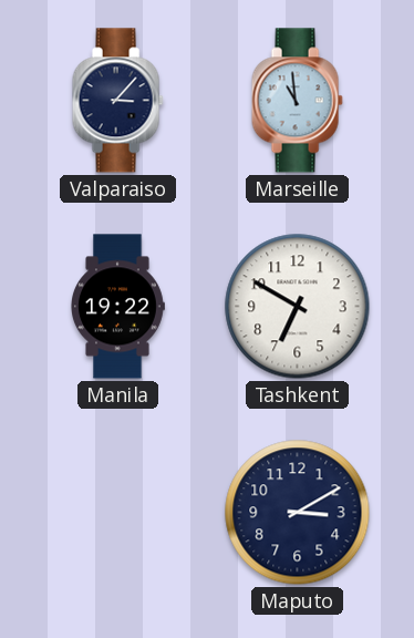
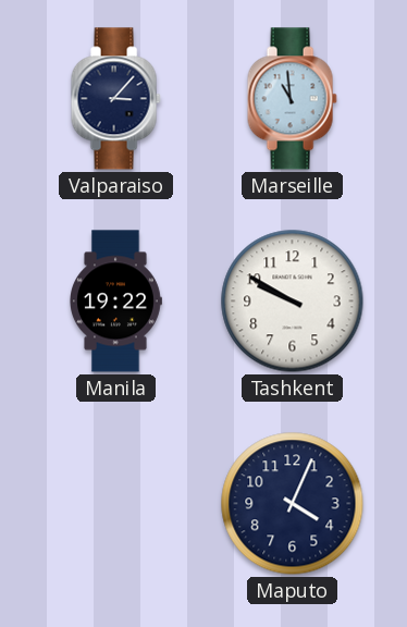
Tashkent: 6:50 -> 9:50
Maputo: 3:10 -> 4:04
